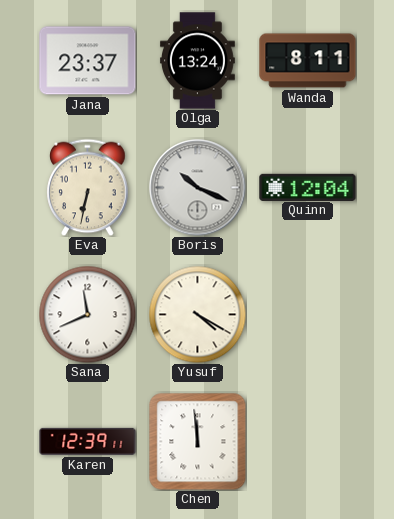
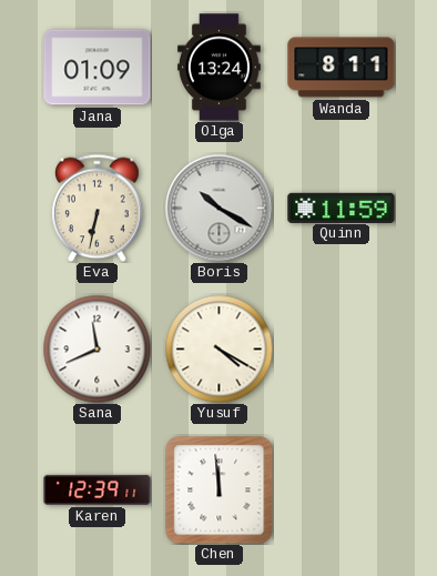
Jana: 23:37 -> 01:09
Boris: 10:19 -> 10:20
Quinn: 12:04 -> 11:59
